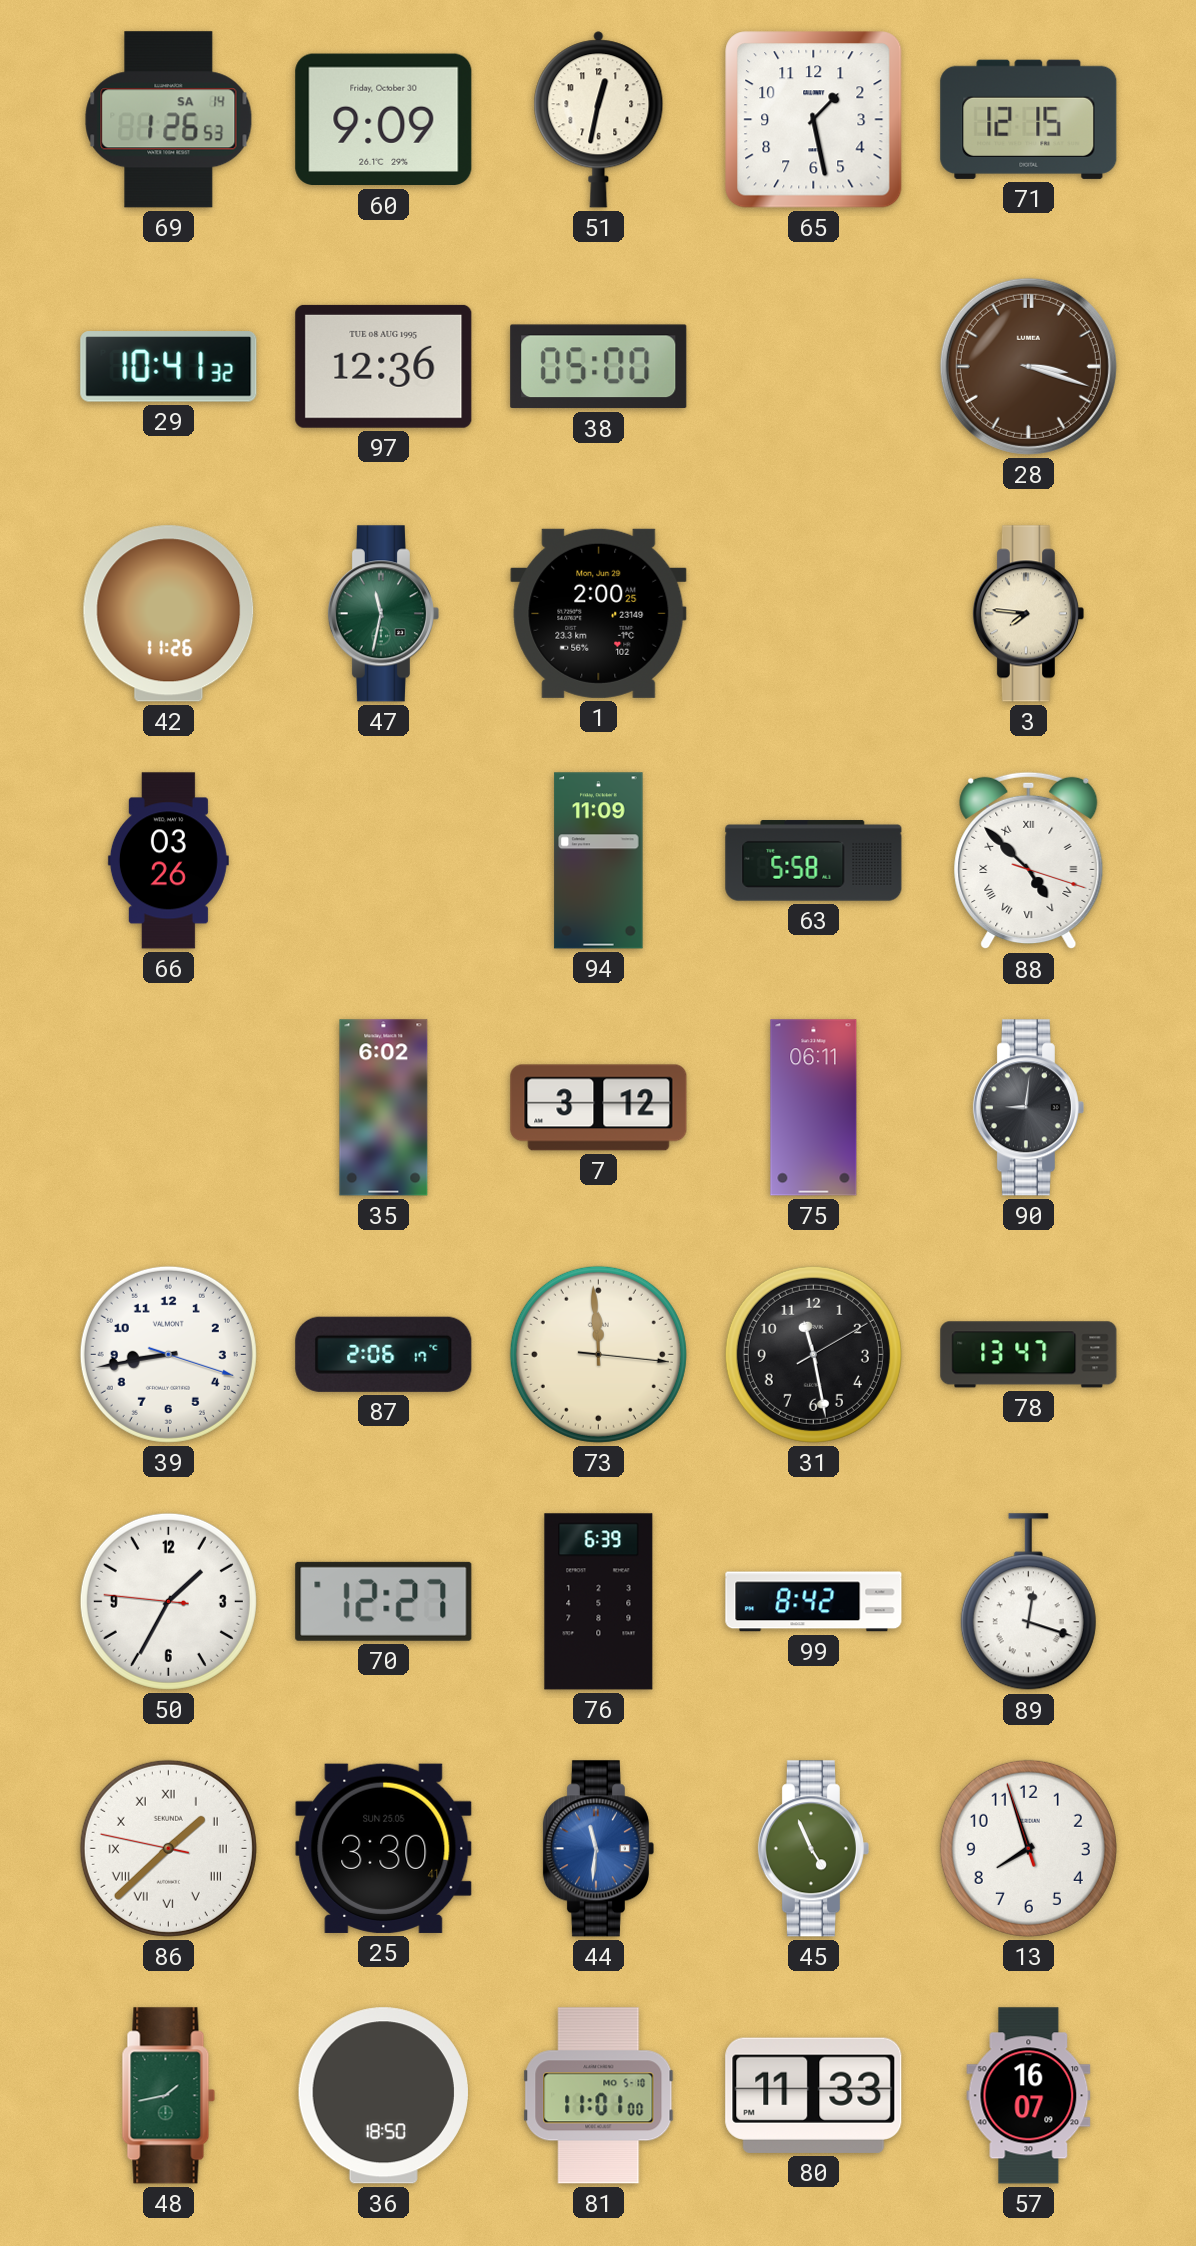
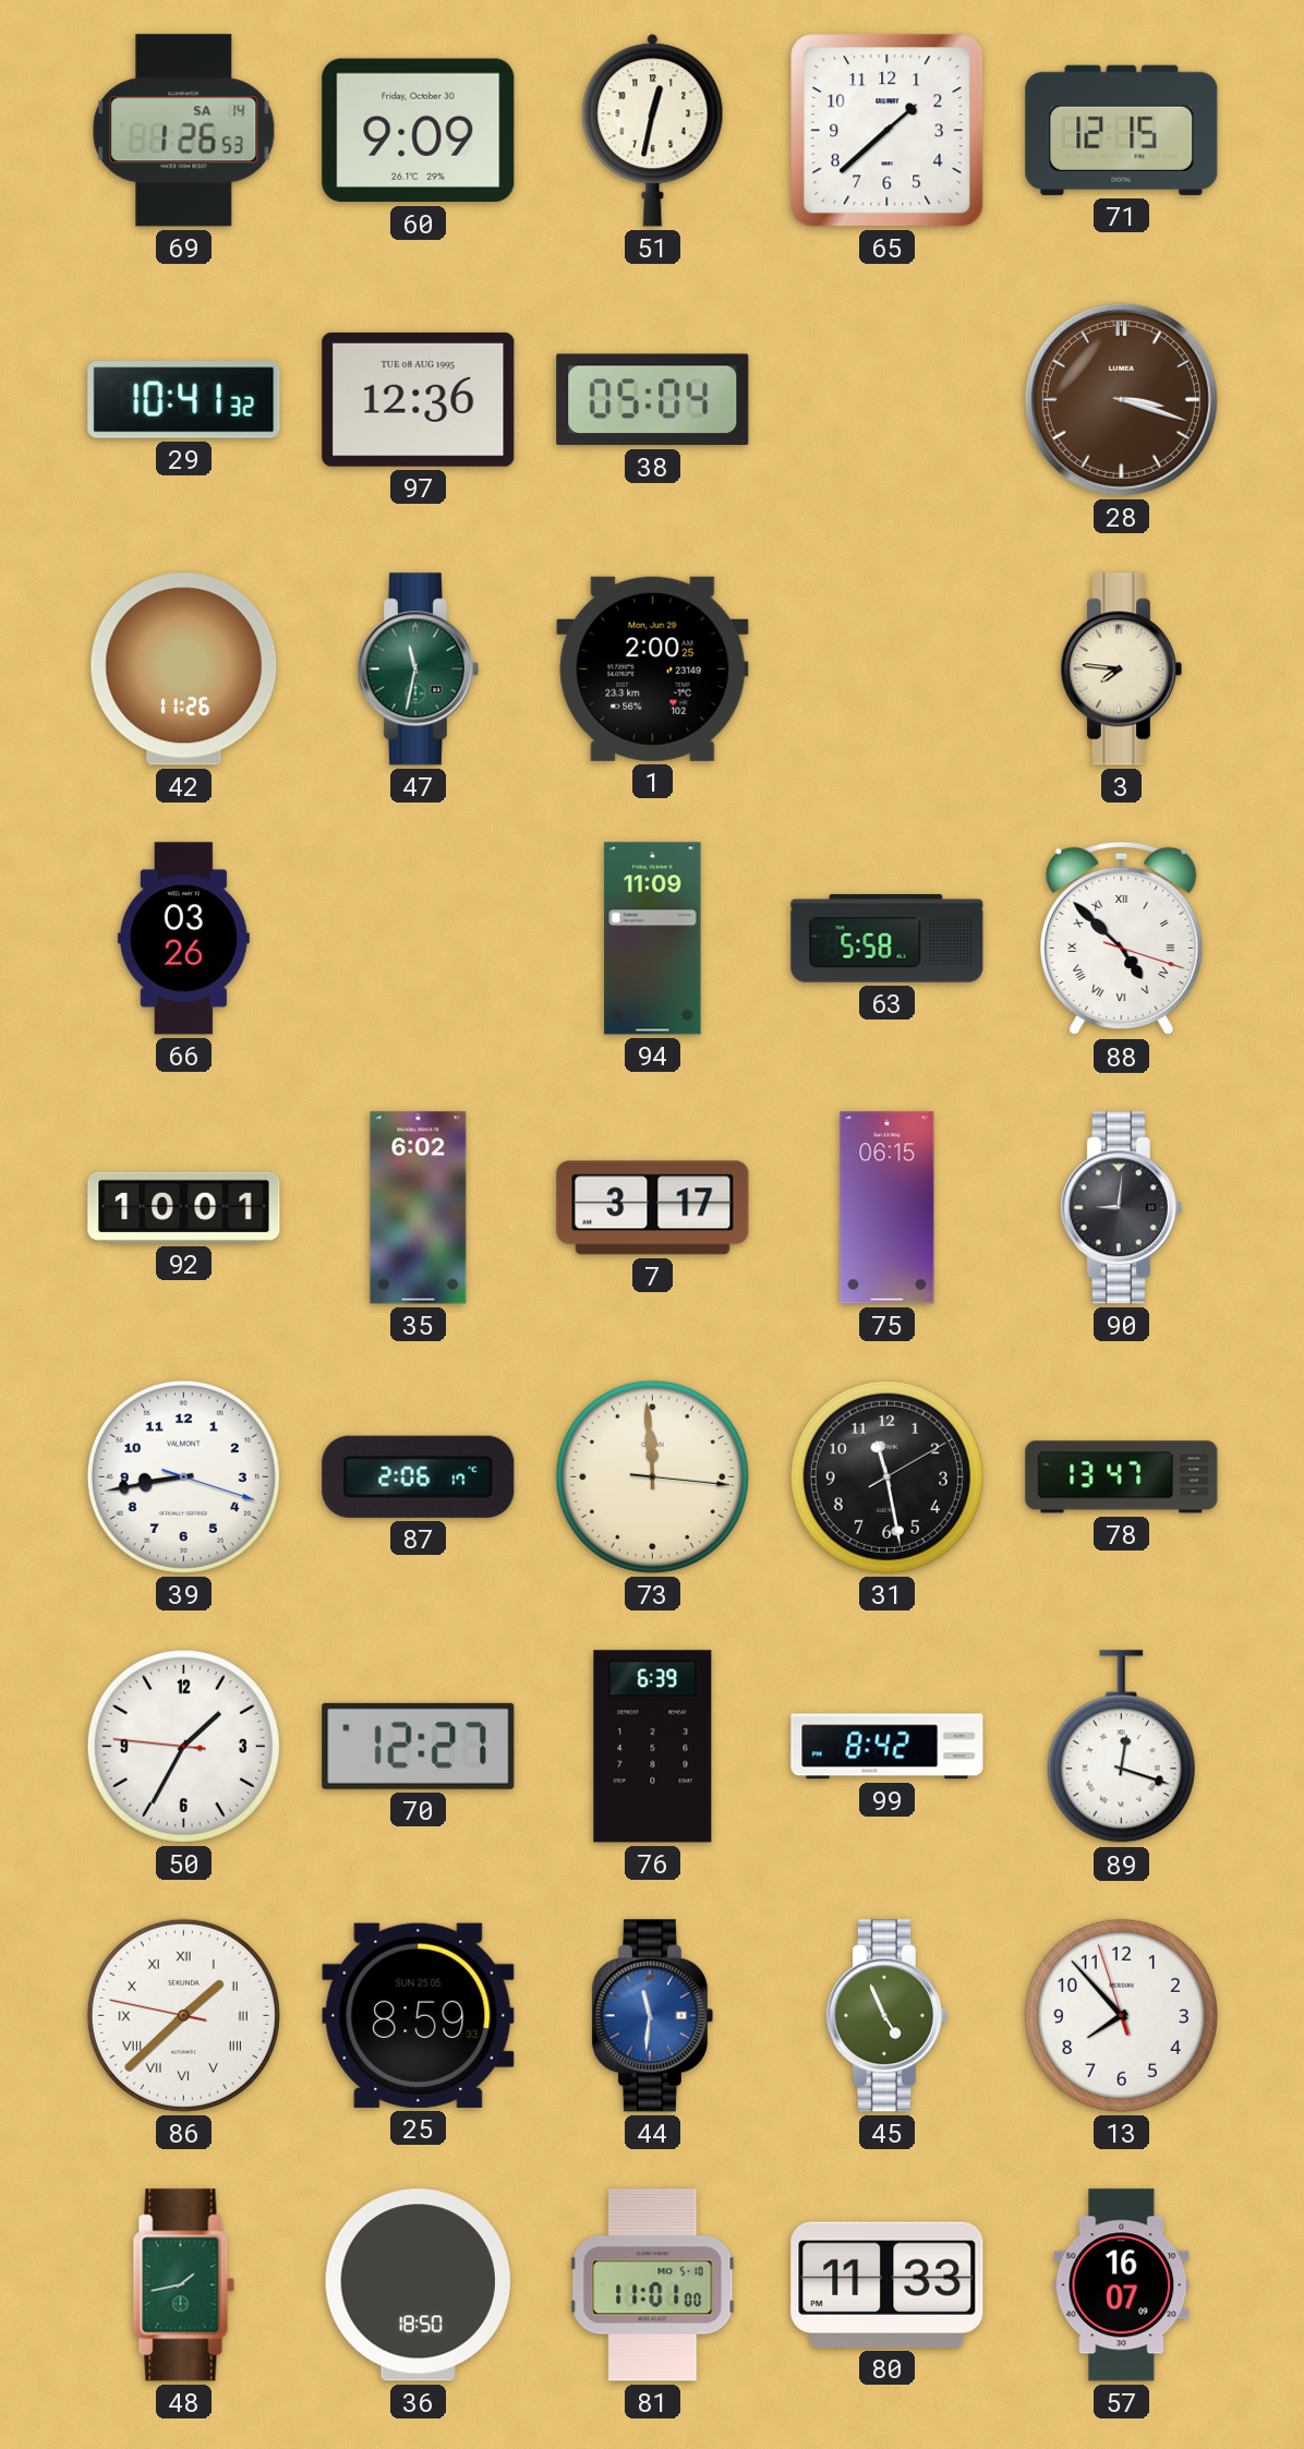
65: 1:28 -> 1:38
38: 05:00 -> 05:04
92: none -> 10:01
7: 3:12 -> 3:17
75: 06:11 -> 06:15
25: 3:30 -> 8:59
13: 7:56 -> 7:52
